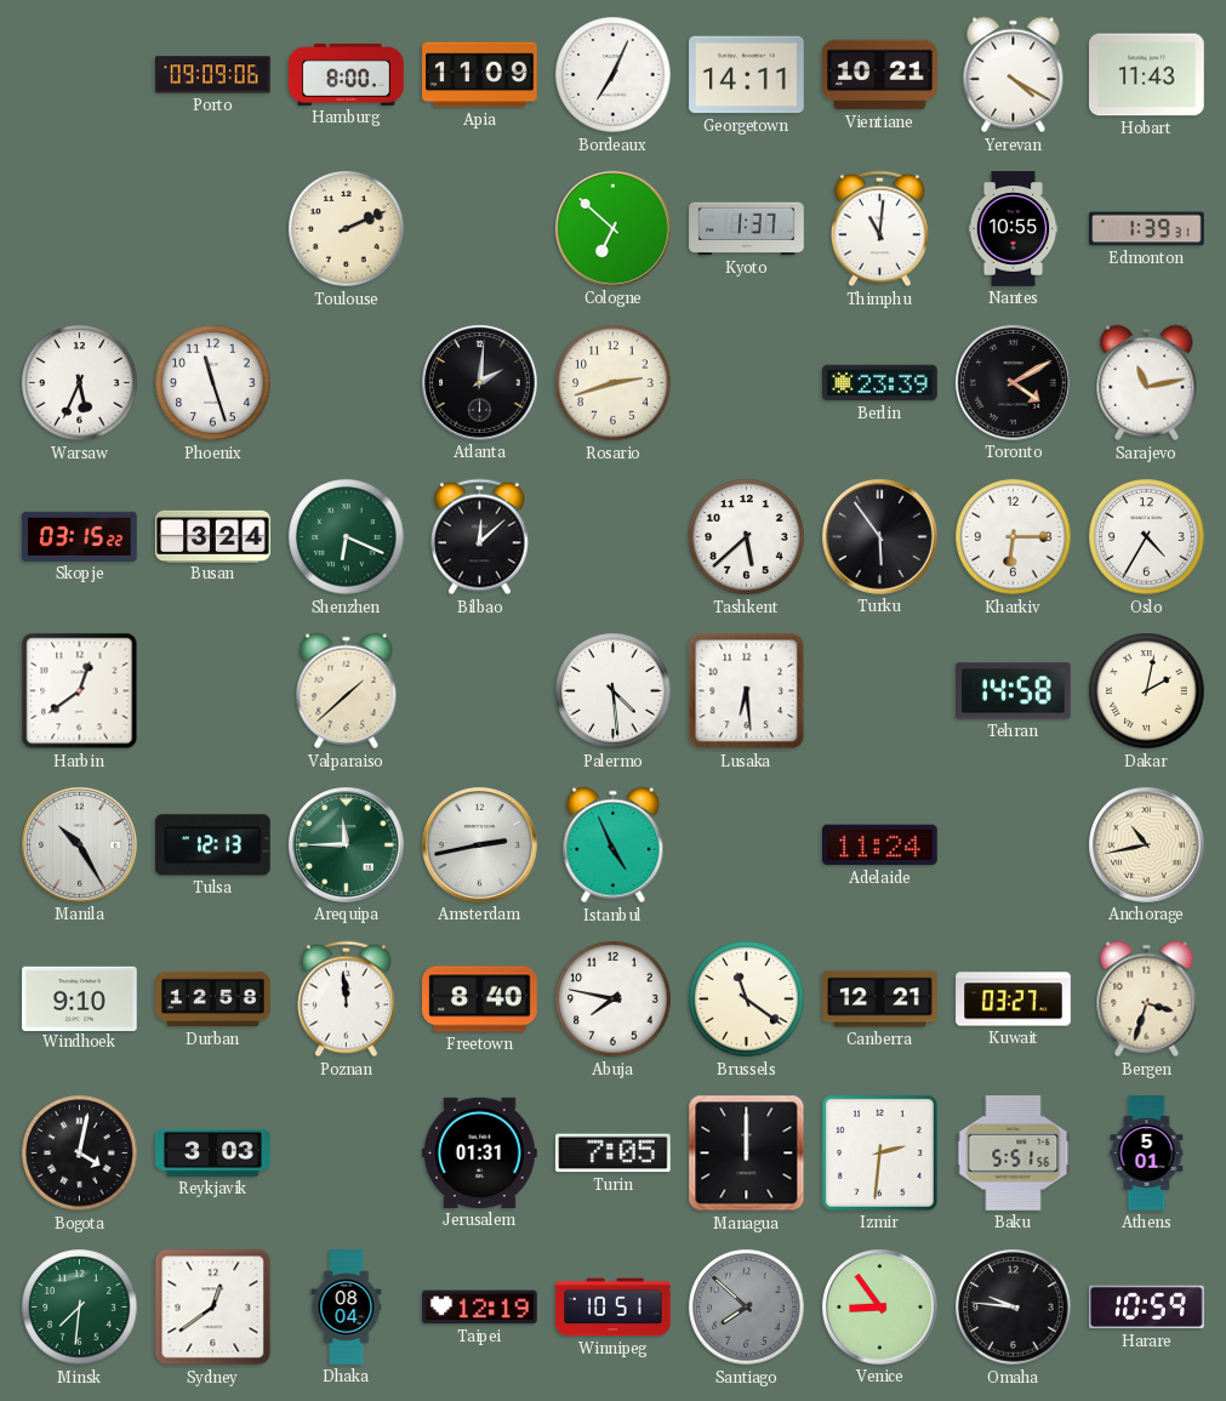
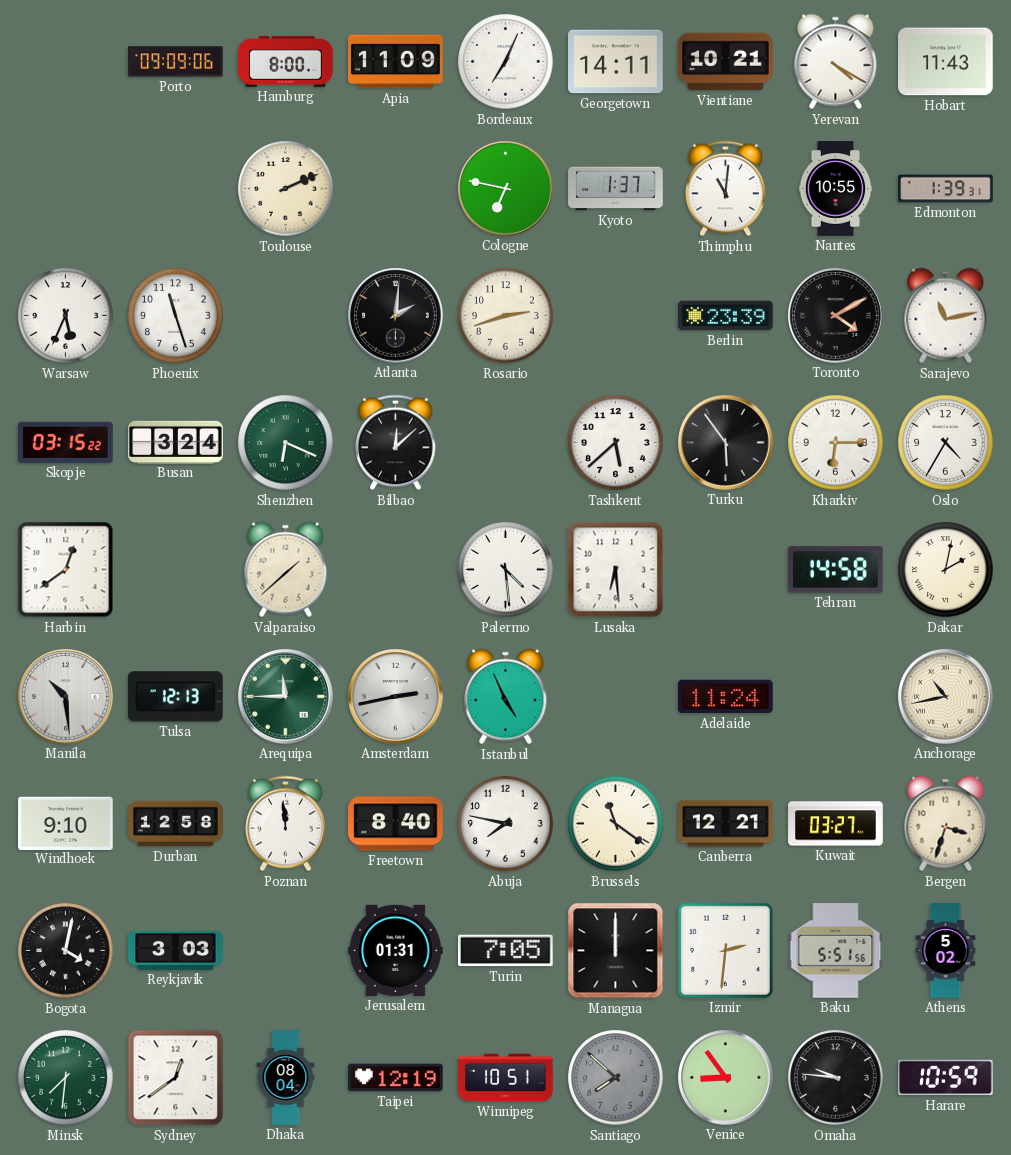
Cologne: 6:52 -> 6:47
Manila: 10:25 -> 10:29
Athens: 5:01 -> 5:02
